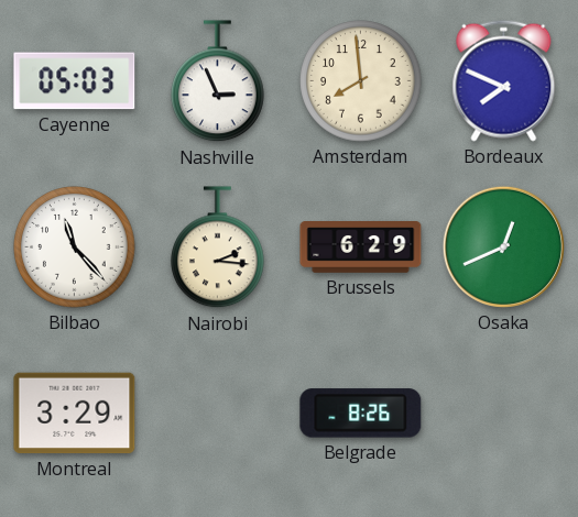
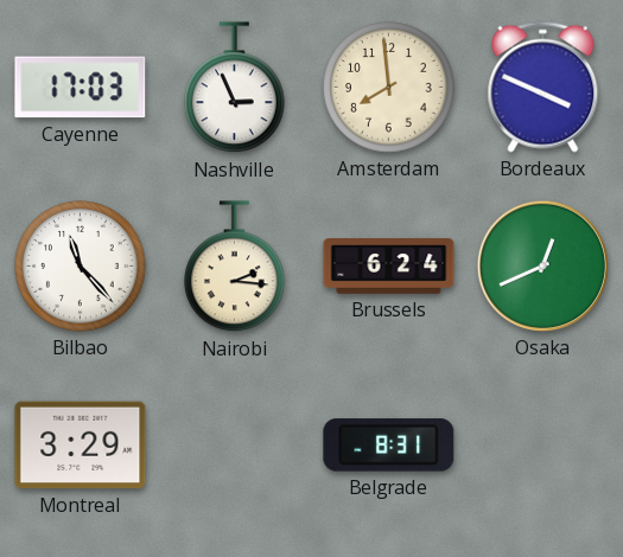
Cayenne: 05:03 -> 17:03
Bordeaux: 7:49 -> 3:49
Brussels: 6:29 -> 6:24
Belgrade: 8:26 -> 8:31
